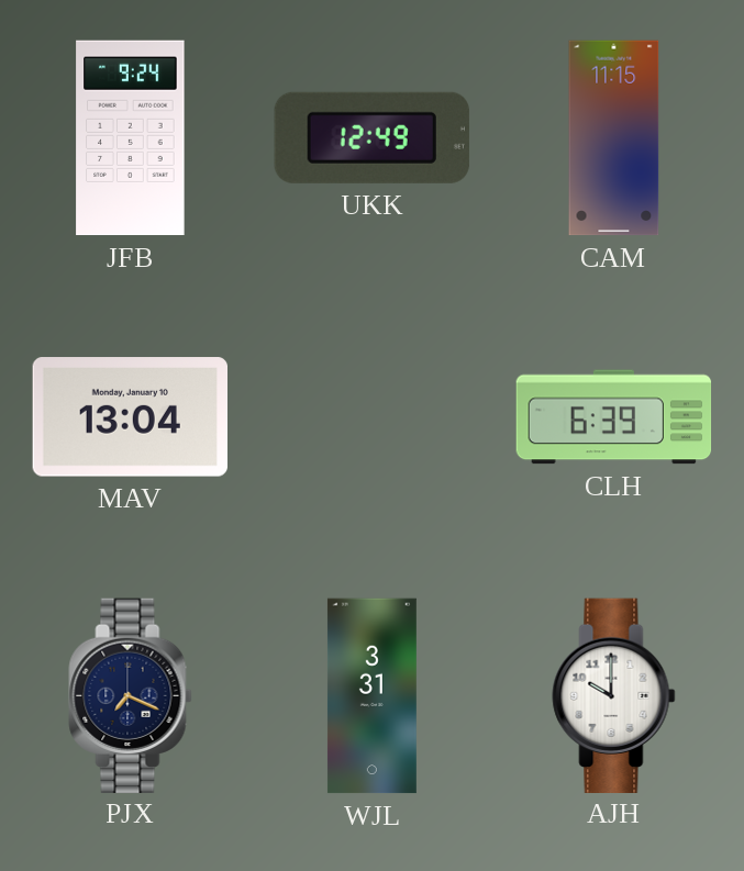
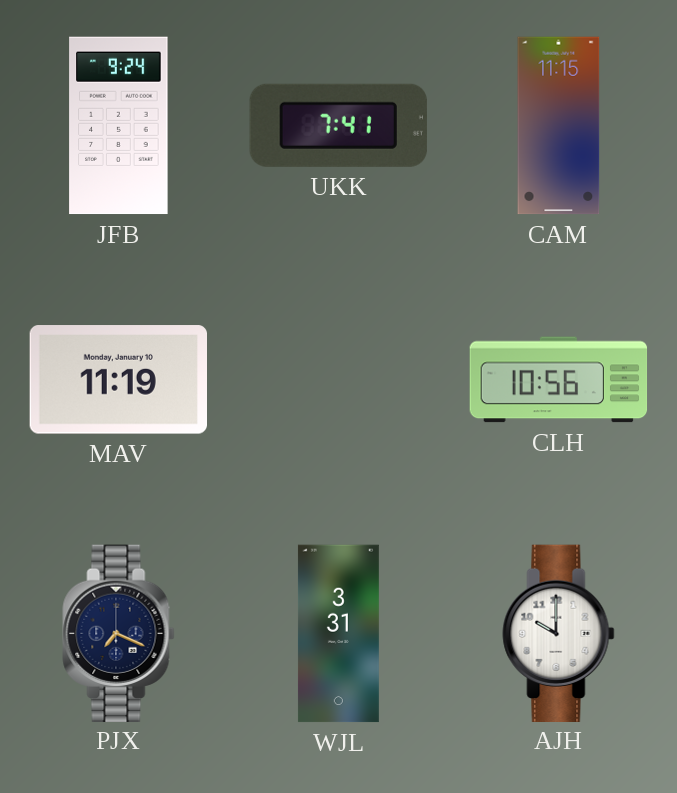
UKK: 12:49 -> 7:41
MAV: 13:04 -> 11:19
CLH: 6:39 -> 10:56
